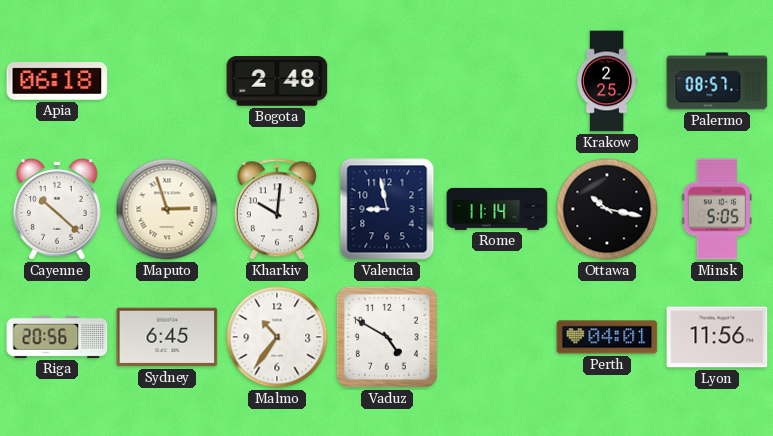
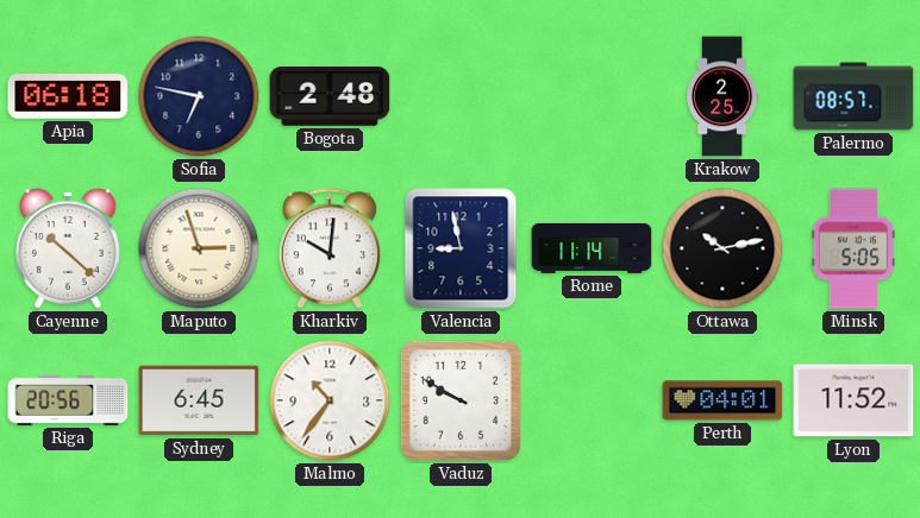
Sofia: none -> 6:47
Ottawa: 10:17 -> 10:13
Vaduz: 4:50 -> 9:50
Lyon: 11:56 -> 11:52
